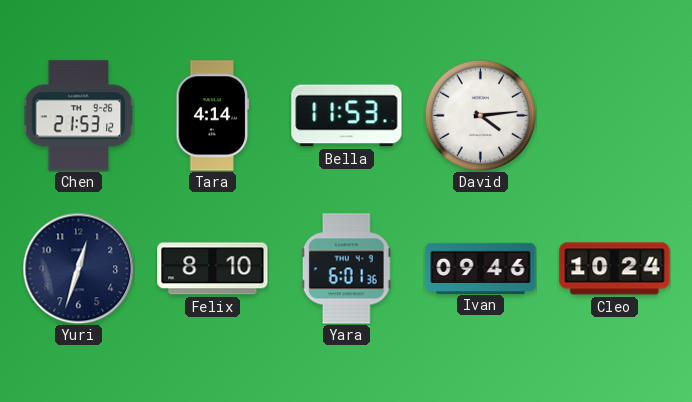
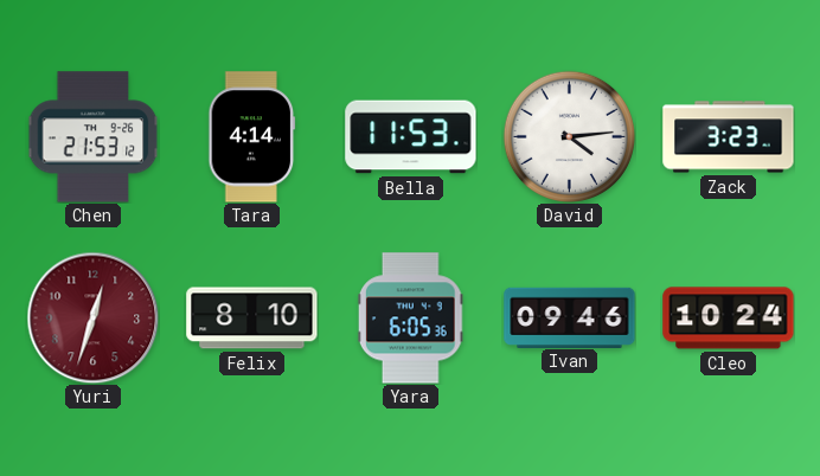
Zack: none -> 3:23
Yuri dial: navy -> burgundy
Yara: 6:01 -> 6:05
